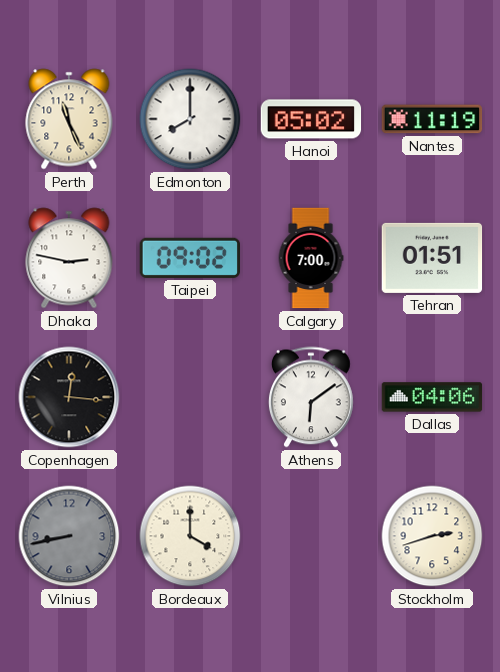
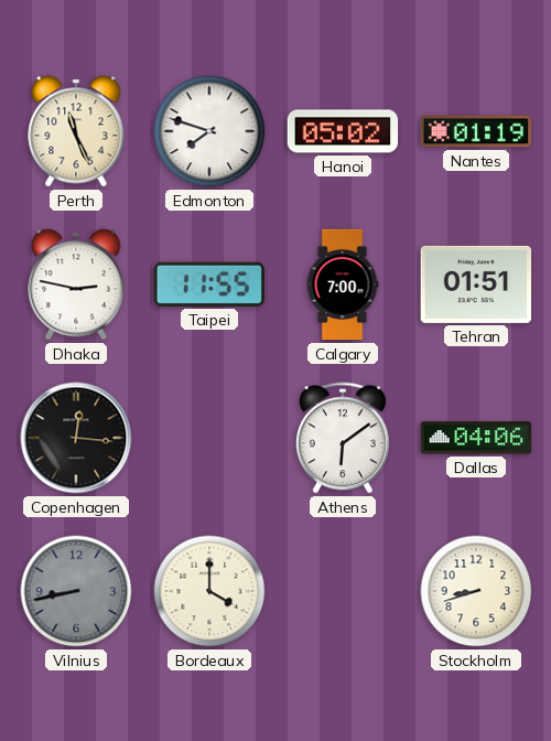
Edmonton: 8:00 -> 7:48
Nantes: 11:19 -> 01:19
Taipei: 09:02 -> 11:55
Stockholm: 2:42 -> 8:42
